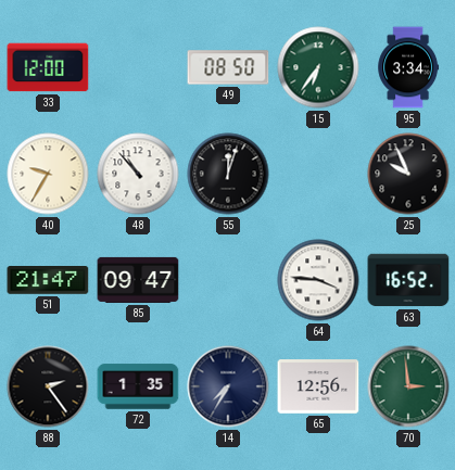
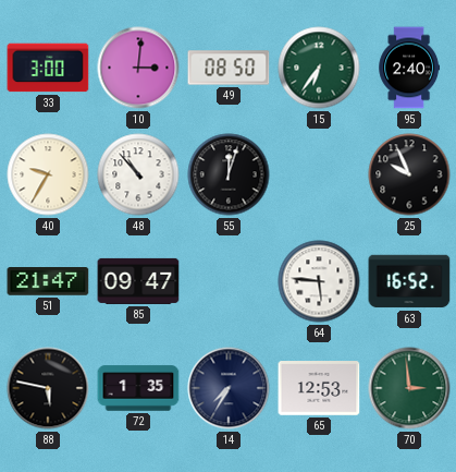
33: 12:00 -> 3:00
10: none -> 3:01
95: 3:34 -> 2:40
64: 3:46 -> 5:46
88: 2:24 -> 5:47
65: 12:56 -> 12:53
